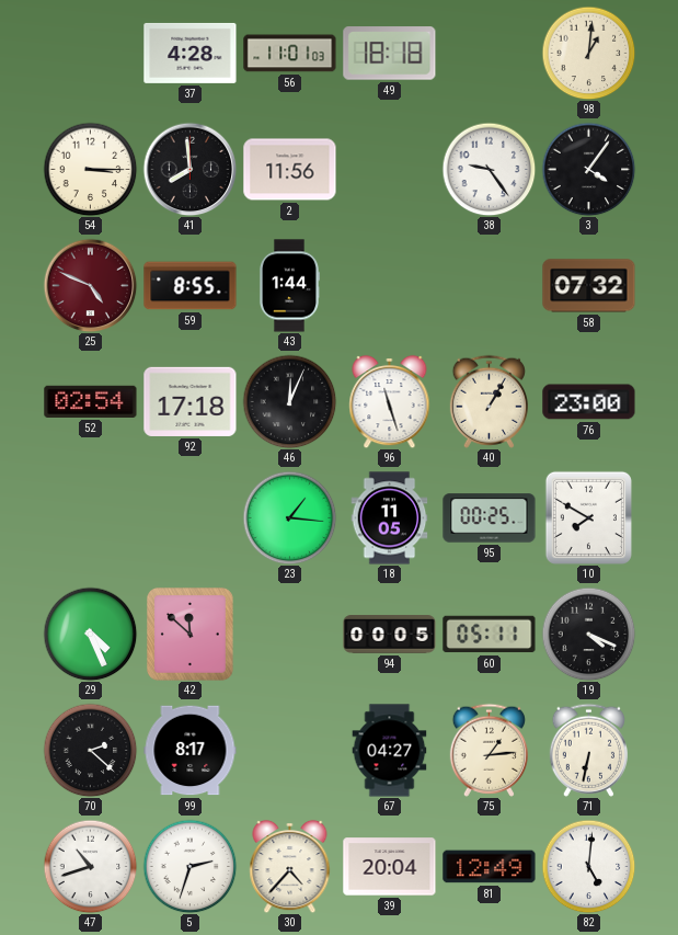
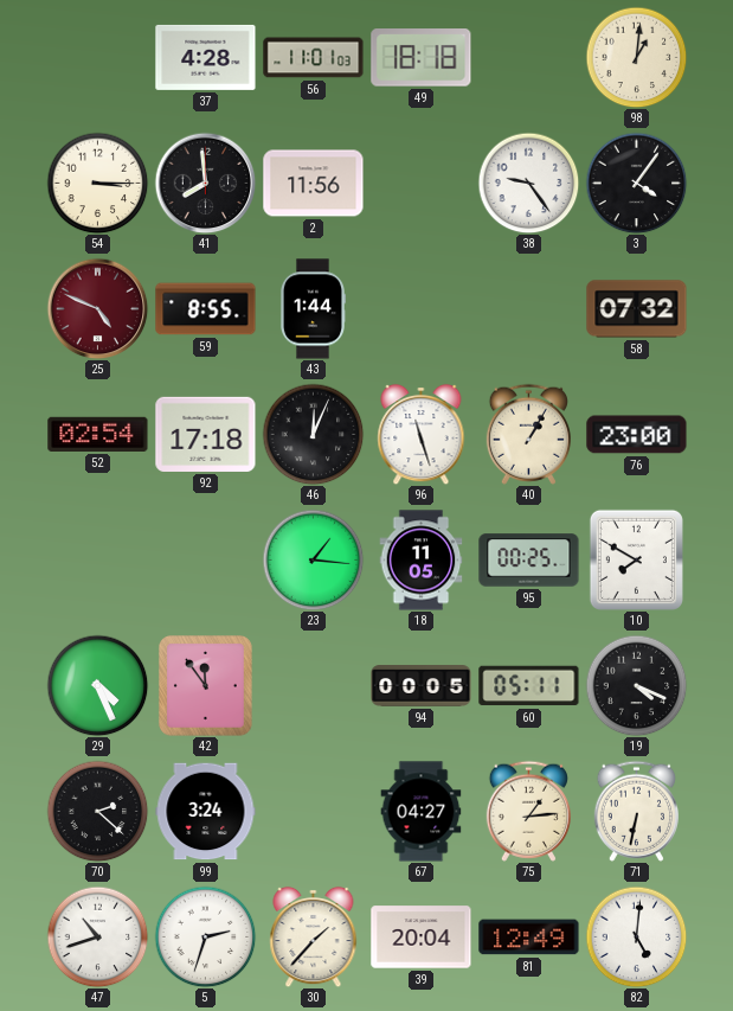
42: 11:52 -> 11:54
99: 8:17 -> 3:24
30: 4:37 -> 1:37
